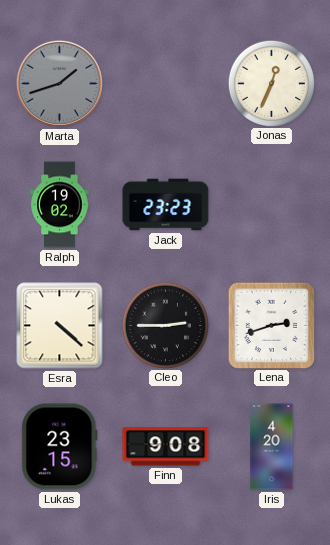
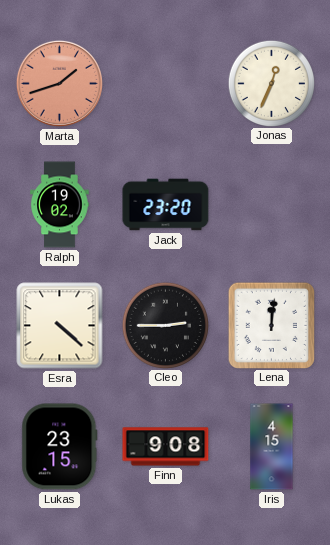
Marta dial: grey -> salmon
Jack: 23:23 -> 23:20
Lena: 2:42 -> 12:01
Iris: 4:20 -> 4:15
